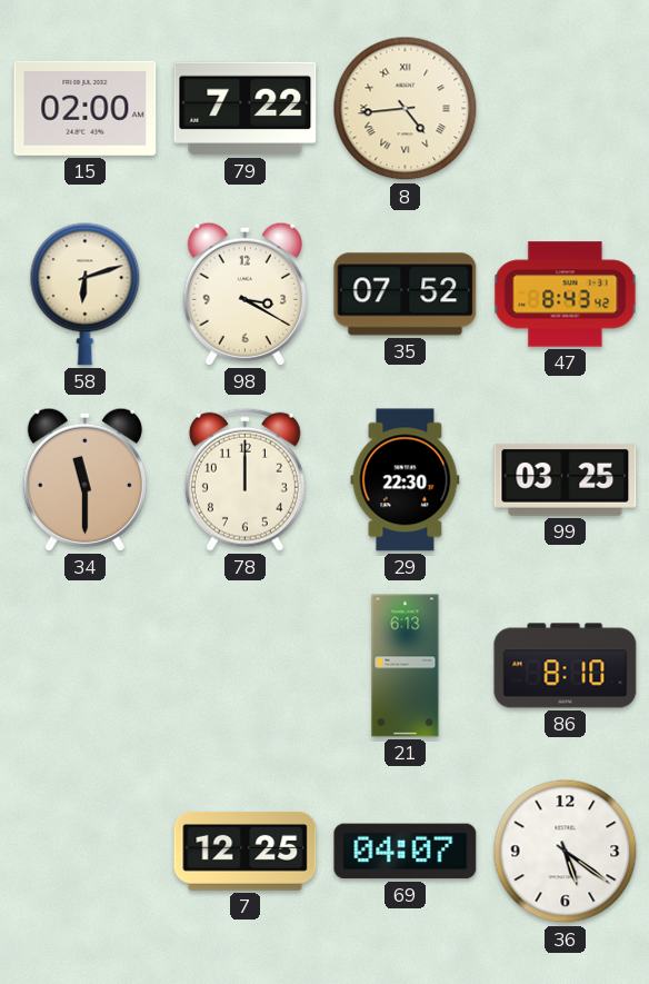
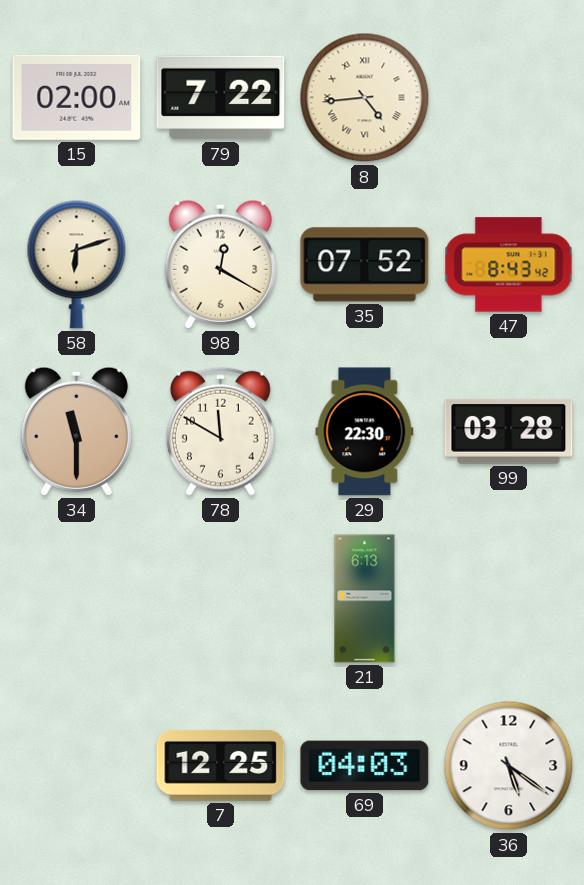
98: 3:20 -> 12:20
78: 12:00 -> 11:50
99: 03:25 -> 03:28
86: 8:10 -> none
69: 04:07 -> 04:03
